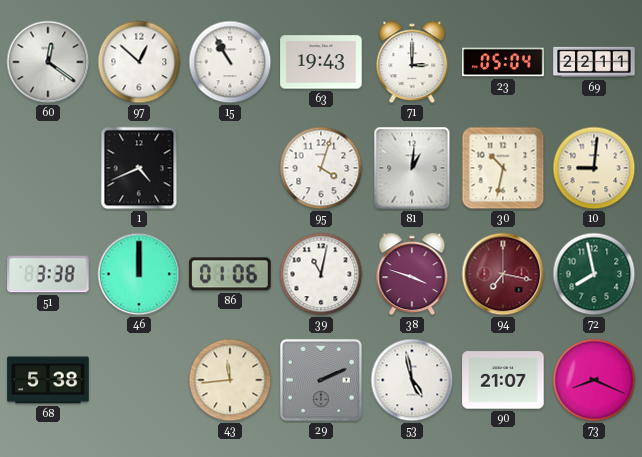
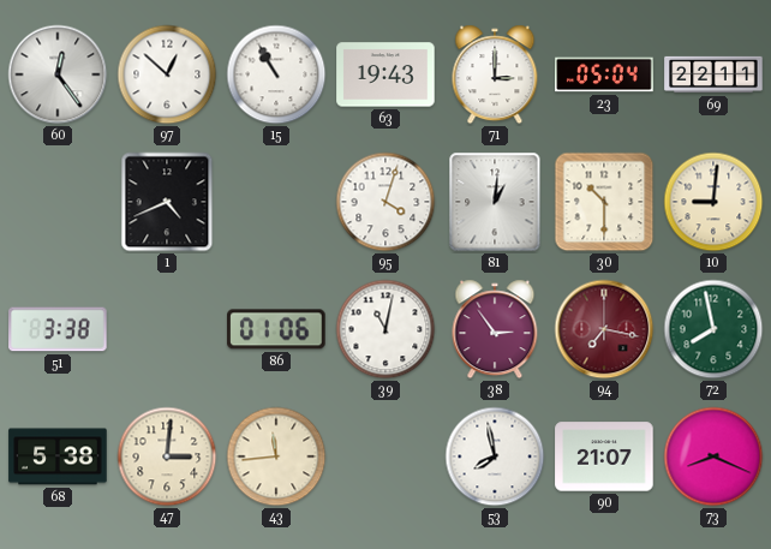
60: 12:21 -> 12:24
30: 10:32 -> 10:30
46: 12:00 -> none
38: 3:48 -> 2:54
47: none -> 3:01
29: 2:11 -> none
53: 4:58 -> 7:58
